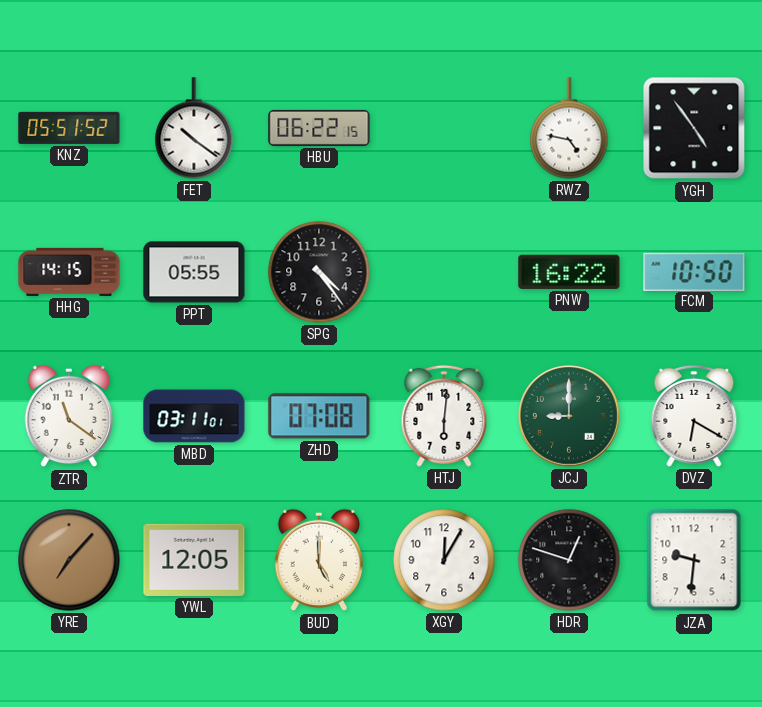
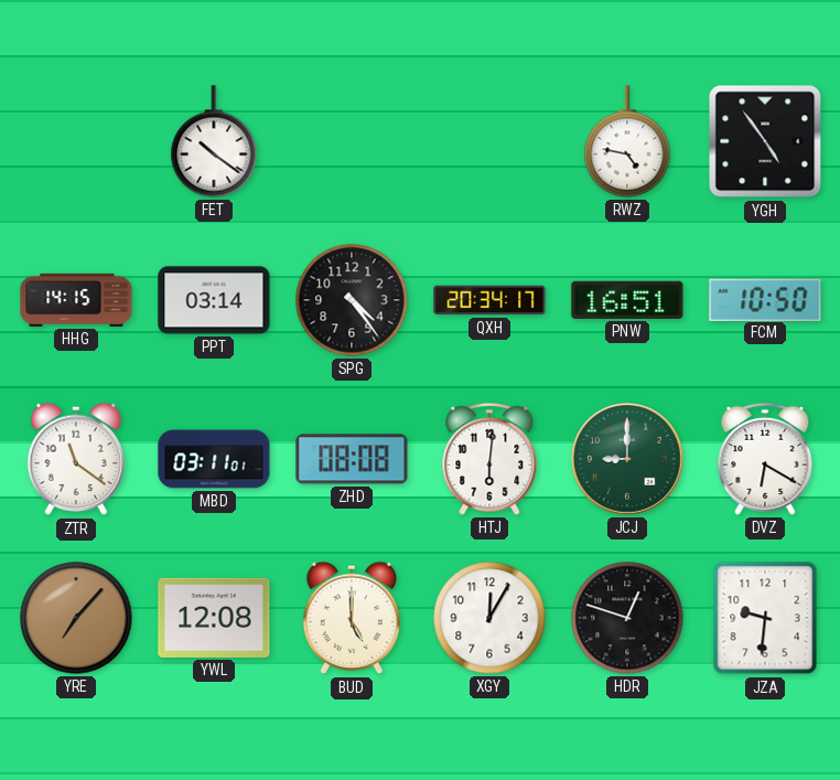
KNZ: 05:51 -> none
HBU: 06:22 -> none
PPT: 05:55 -> 03:14
QXH: none -> 20:34
PNW: 16:22 -> 16:51
ZHD: 07:08 -> 08:08
YWL: 12:05 -> 12:08
